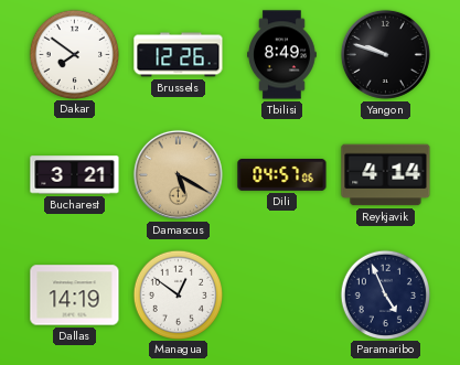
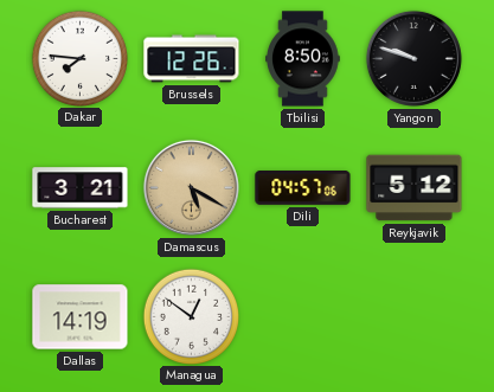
Dakar: 7:51 -> 7:46
Tbilisi: 8:49 -> 8:50
Reykjavik: 4:14 -> 5:12
Paramaribo: 4:56 -> none
